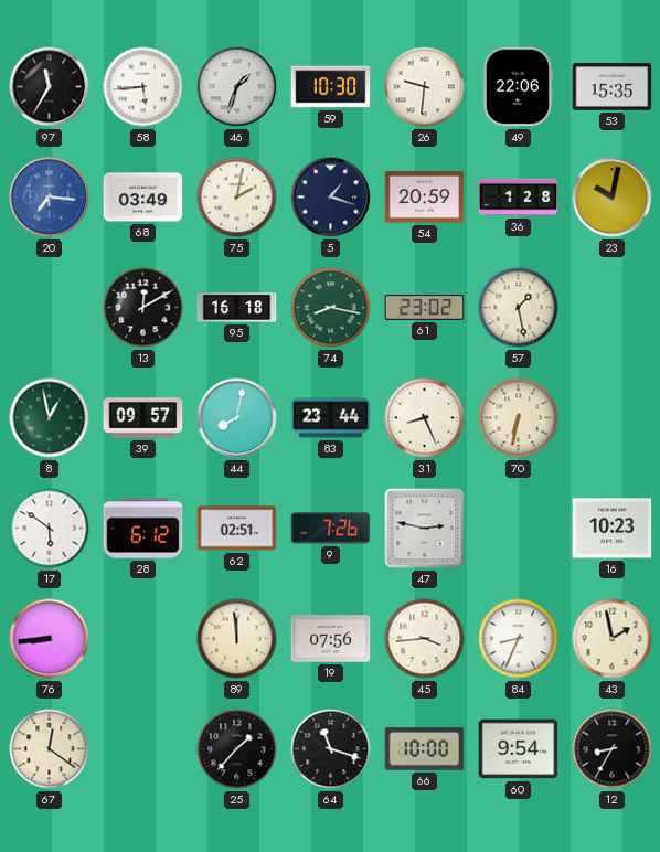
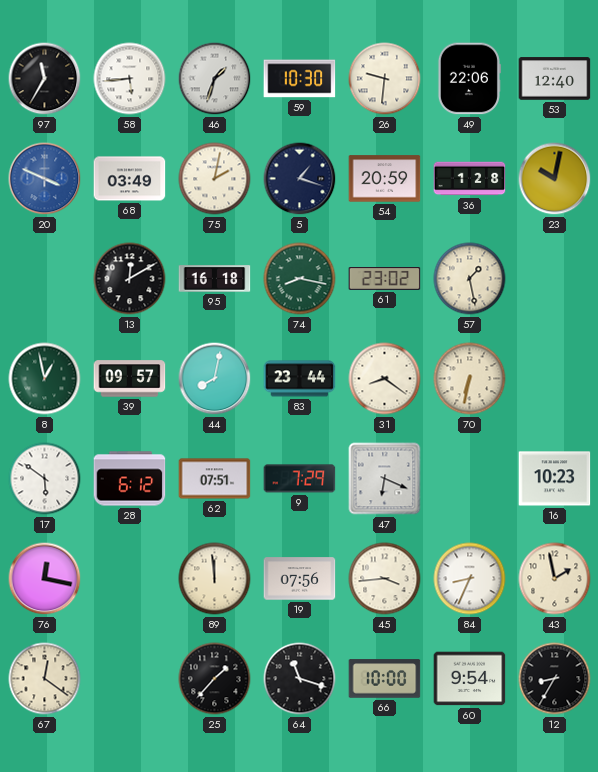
53: 15:35 -> 12:40
20: 7:16 -> 3:49
31: 8:26 -> 8:21
62: 02:51 -> 07:51
9: 7:26 -> 7:29
47: 2:47 -> 6:19
76: 8:44 -> 12:17
